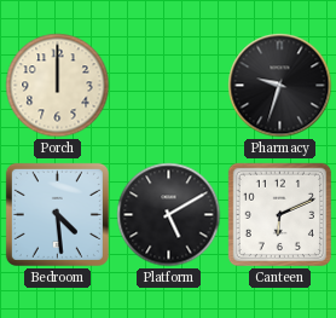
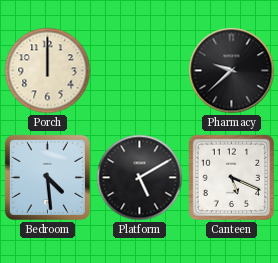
Pharmacy: 9:33 -> 9:38
Canteen: 6:11 -> 5:19
